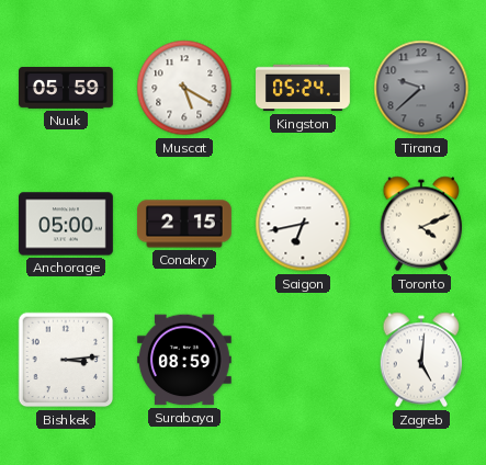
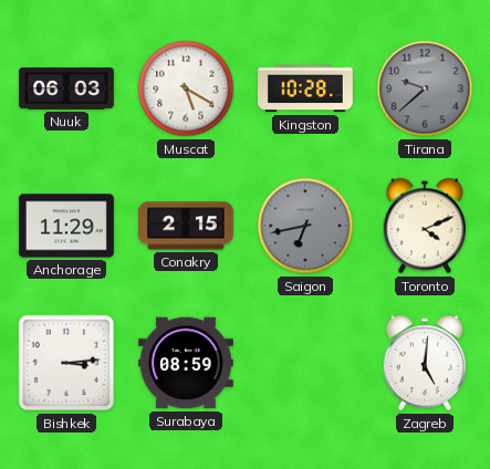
Nuuk: 05:59 -> 06:03
Kingston: 05:24 -> 10:28
Anchorage: 05:00 -> 11:29
Saigon dial: white -> grey
